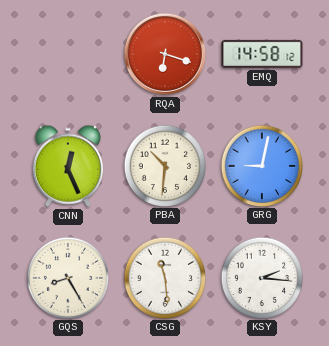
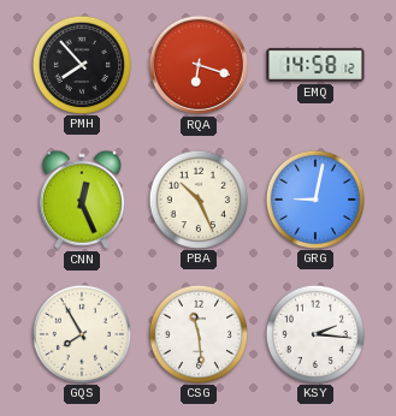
PMH: none -> 7:53
PBA: 10:31 -> 10:26
GQS: 8:25 -> 7:55
